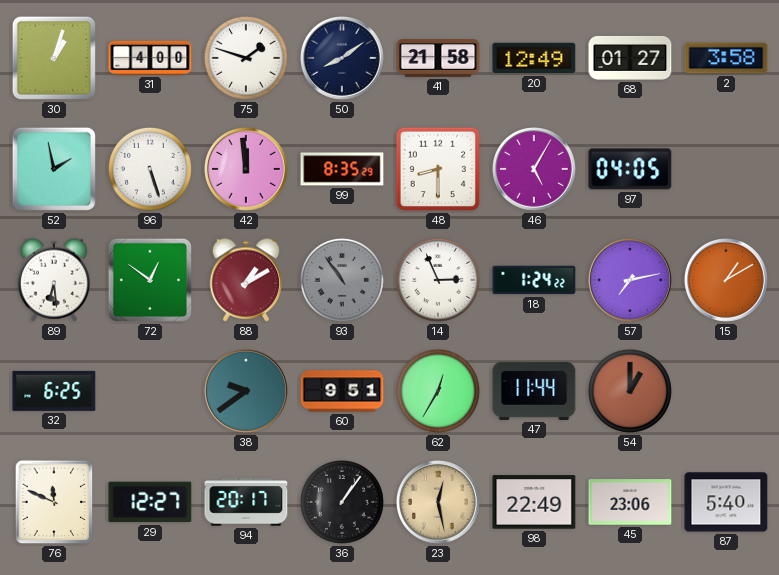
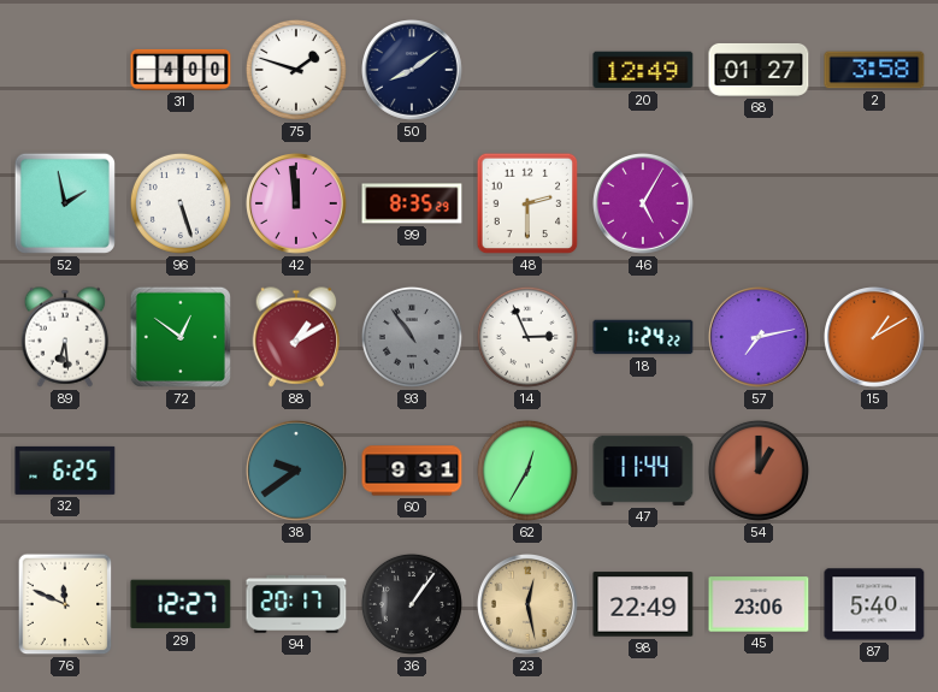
30: 1:03 -> none
41: 21:58 -> none
48: 8:30 -> 2:30
97: 04:05 -> none
60: 9:51 -> 9:31
